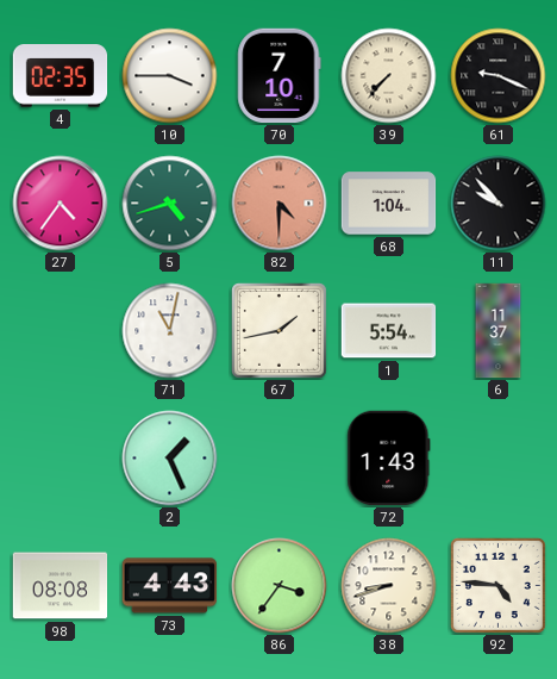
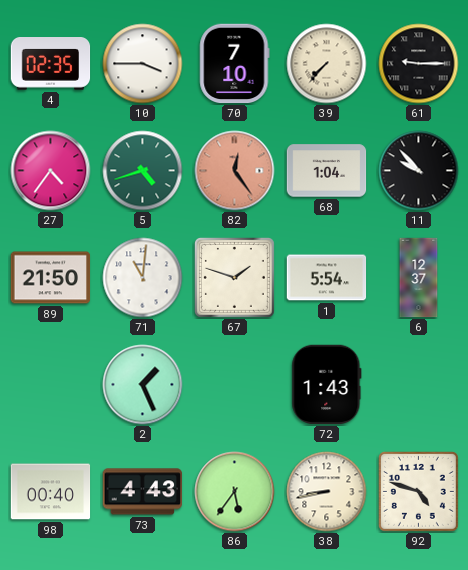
61: 9:19 -> 9:15
82: 4:30 -> 12:24
89: none -> 21:50
71: 11:02 -> 11:01
67: 1:43 -> 1:48
6: 11:37 -> 12:37
98: 08:08 -> 00:40
86: 3:36 -> 5:36
38: 8:42 -> 8:43
92: 4:46 -> 4:48
